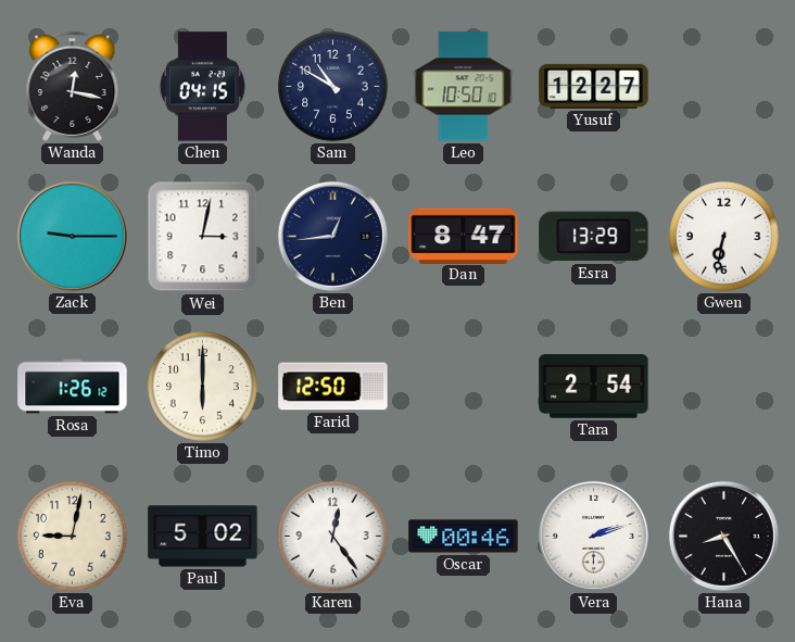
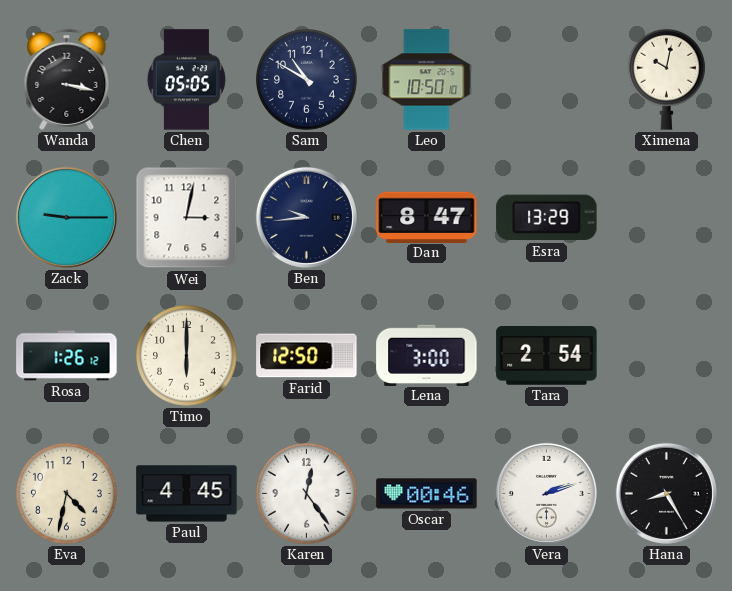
Wanda: 12:17 -> 3:17
Chen: 04:15 -> 05:05
Yusuf: 12:27 -> none
Ximena: none -> 10:02
Ben: 12:44 -> 9:44
Gwen: 6:32 -> none
Lena: none -> 3:00
Eva: 9:02 -> 4:32
Paul: 5:02 -> 4:45
